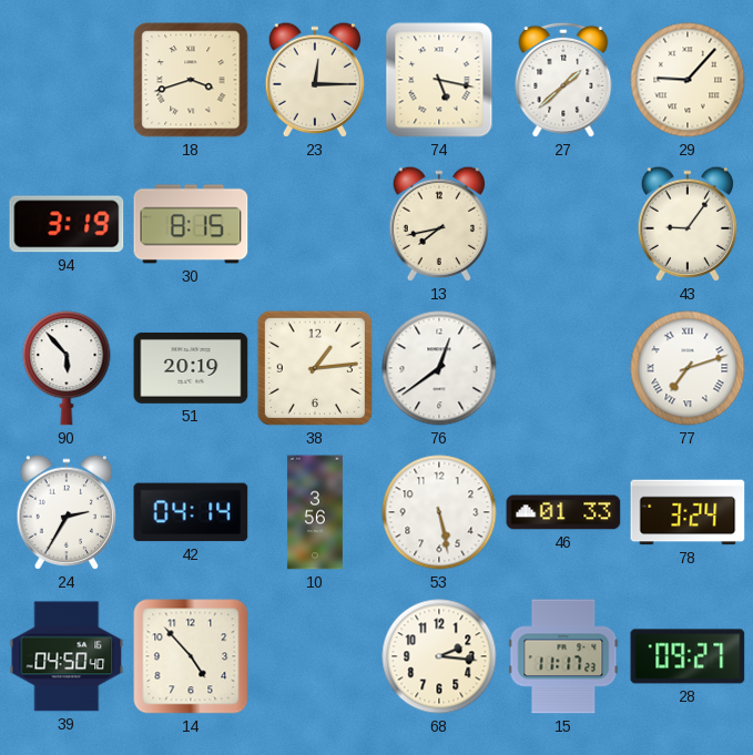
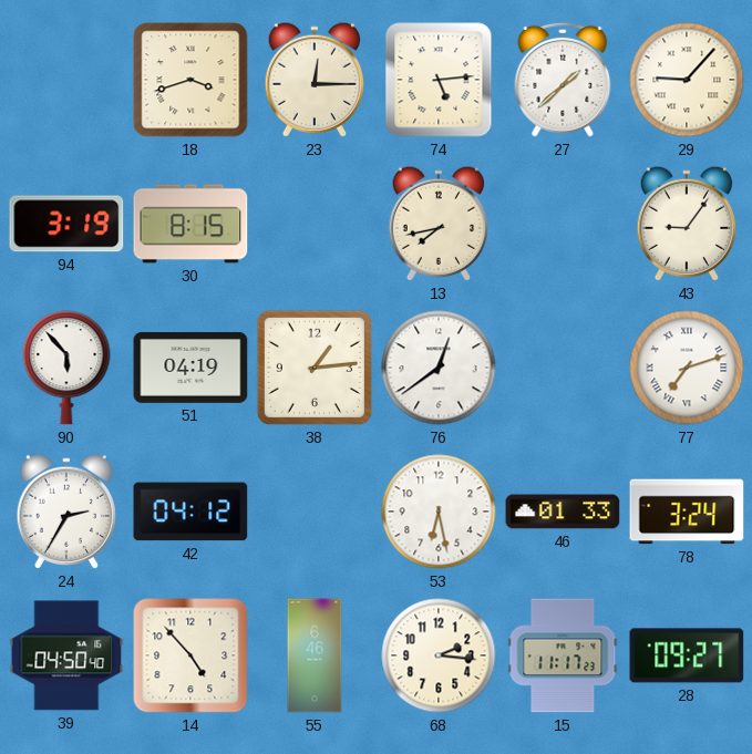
74: 5:17 -> 5:14
51: 20:19 -> 04:19
42: 04:14 -> 04:12
10: 3:56 -> none
53: 5:28 -> 6:28
55: none -> 6:46
